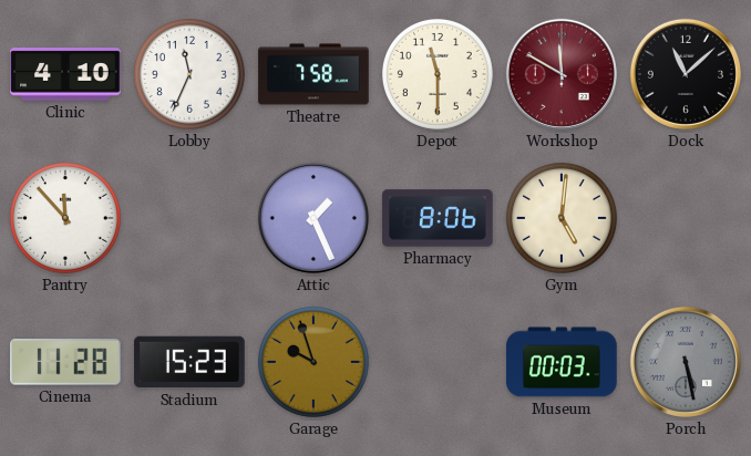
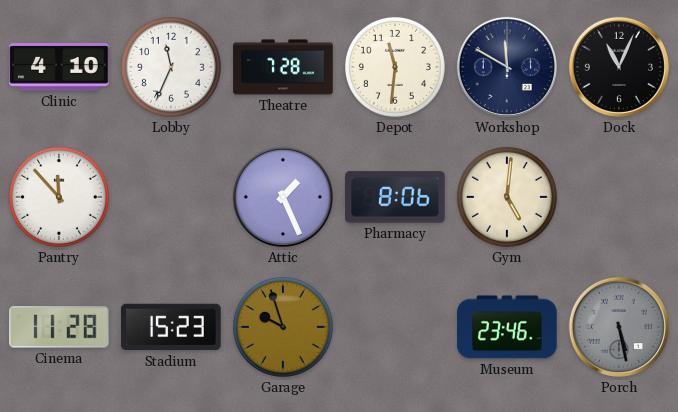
Theatre: 7:58 -> 7:28
Depot: 11:30 -> 11:31
Workshop dial: burgundy -> navy
Dock: 11:08 -> 11:04
Museum: 00:03 -> 23:46
